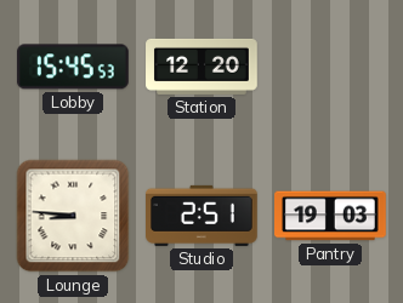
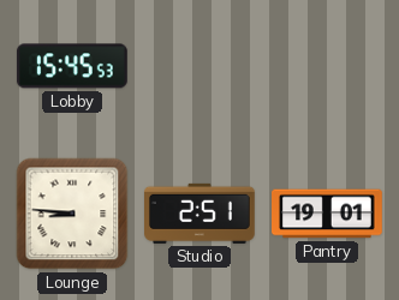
Station: 12:20 -> none
Pantry: 19:03 -> 19:01
